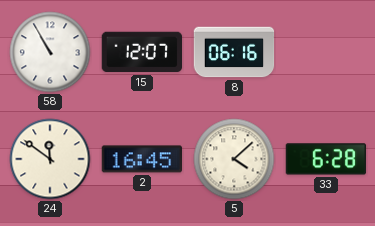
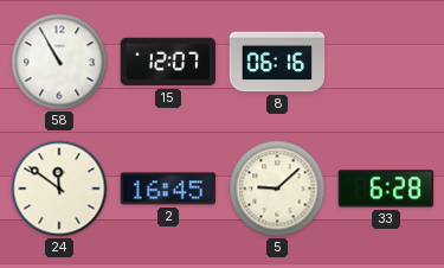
5: 4:08 -> 9:08
